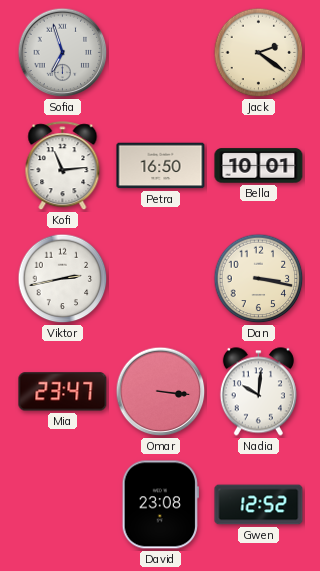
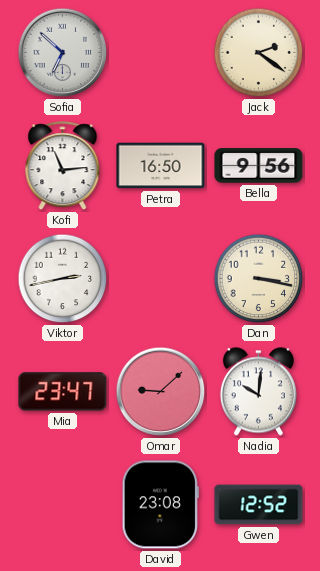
Sofia: 6:57 -> 6:52
Bella: 10:01 -> 9:56
Omar: 3:16 -> 9:08
